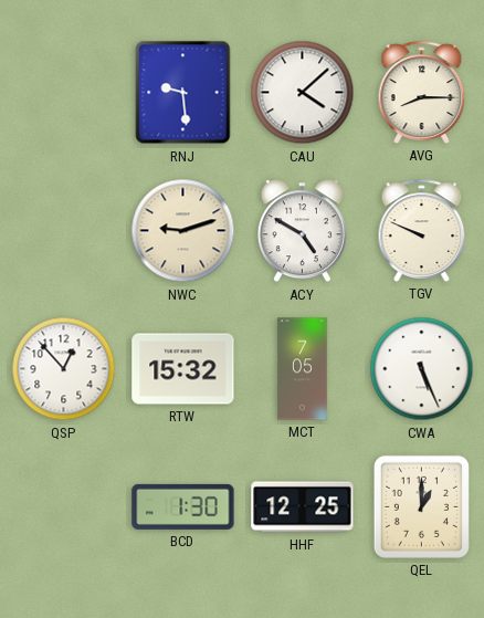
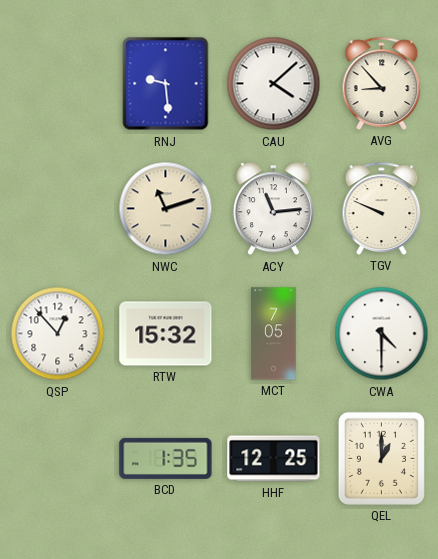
AVG: 8:15 -> 8:53
NWC: 9:12 -> 11:12
ACY: 4:50 -> 11:14
CWA: 5:26 -> 4:30
BCD: 1:30 -> 1:35
